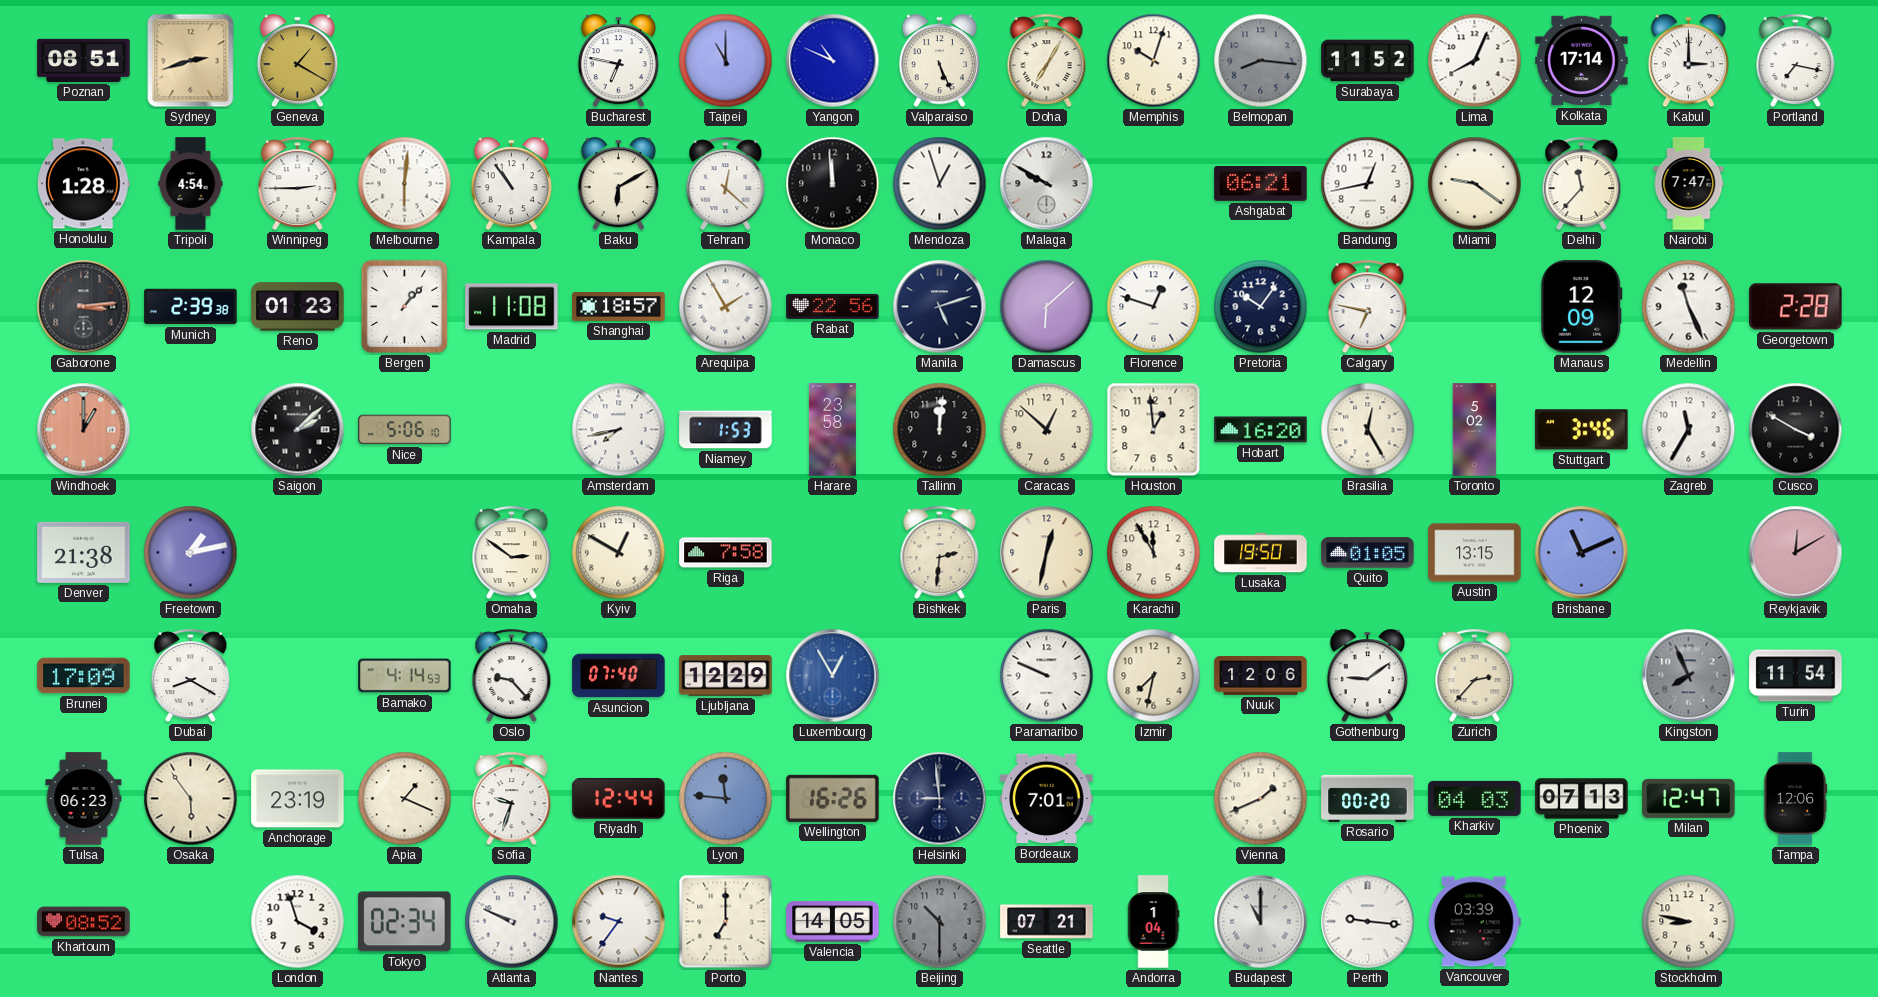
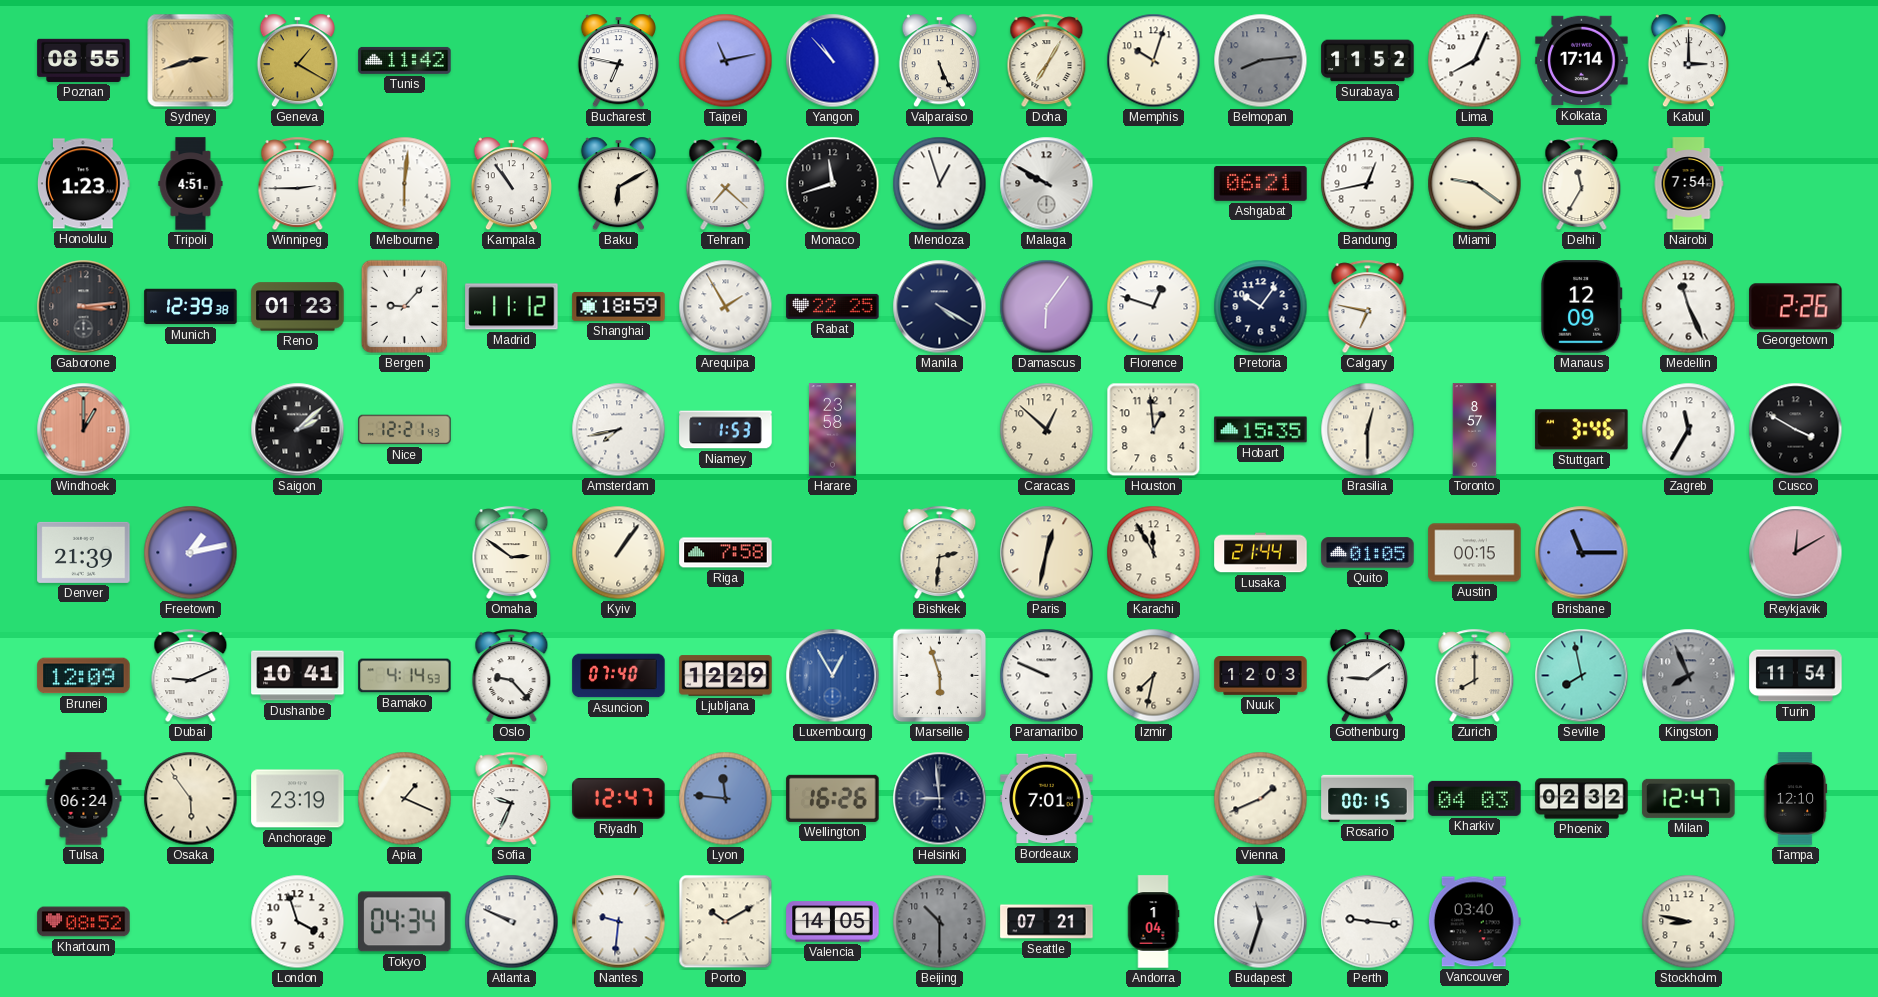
Poznan: 08:51 -> 08:55
Tunis: none -> 11:42
Taipei: 11:00 -> 11:13
Yangon: 10:49 -> 10:53
Belmopan: 8:16 -> 8:14
Portland: 7:17 -> none
Honolulu: 1:28 -> 1:23
Tripoli: 4:54 -> 4:51
Tehran: 12:22 -> 7:22
Monaco: 11:59 -> 11:42
Delhi: 11:37 -> 11:35
Nairobi: 7:47 -> 7:54
Munich: 2:39 -> 12:39
Bergen: 1:07 -> 9:07
Madrid: 11:08 -> 11:12
Shanghai: 18:57 -> 18:59
Rabat: 22:56 -> 22:25
Manila: 5:12 -> 4:20
Damascus: 6:08 -> 6:06
Georgetown: 2:28 -> 2:26
Nice: 5:06 -> 12:21
Tallinn: 12:01 -> none
Hobart: 16:20 -> 15:35
Brasilia: 12:25 -> 12:30
Toronto: 5:02 -> 8:57
Denver: 21:38 -> 21:39
Kyiv: 12:50 -> 1:06
Lusaka: 19:50 -> 21:44
Austin: 13:15 -> 00:15
Brisbane: 11:11 -> 11:15
Brunei: 17:09 -> 12:09
Dubai: 8:20 -> 9:11
Dushanbe: none -> 10:41
Marseille: none -> 5:57
Nuuk: 12:06 -> 12:03
Zurich: 2:37 -> 8:00
Seville: none -> 7:58
Tulsa: 06:23 -> 06:24
Sofia: 9:33 -> 9:34
Riyadh: 12:44 -> 12:47
Rosario: 00:20 -> 00:15
Phoenix: 07:13 -> 02:32
Tampa: 12:06 -> 12:10
Tokyo: 02:34 -> 04:34
Nantes: 9:36 -> 9:31
Porto: 7:00 -> 10:10
Budapest: 11:00 -> 11:33
Vancouver: 03:39 -> 03:40
